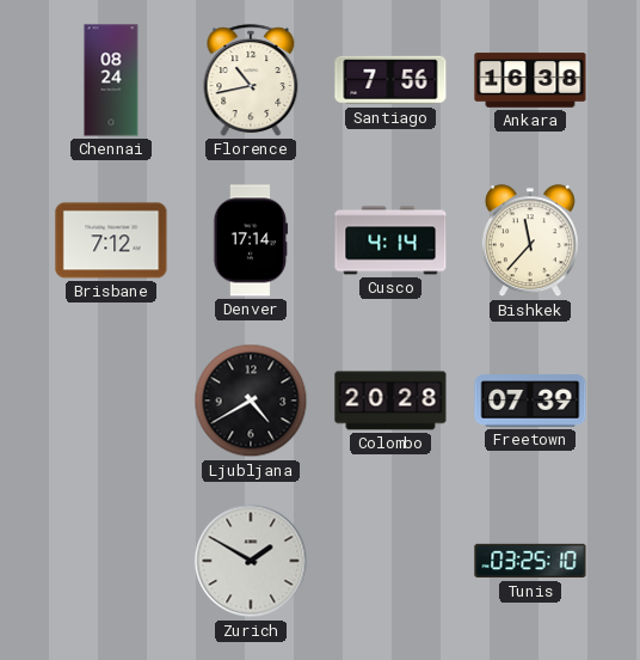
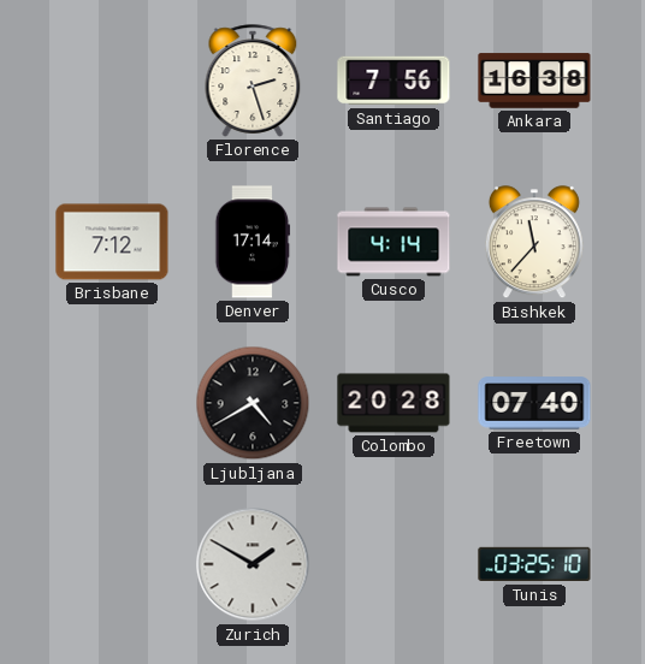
Chennai: 08:24 -> none
Florence: 10:43 -> 2:27
Freetown: 07:39 -> 07:40
